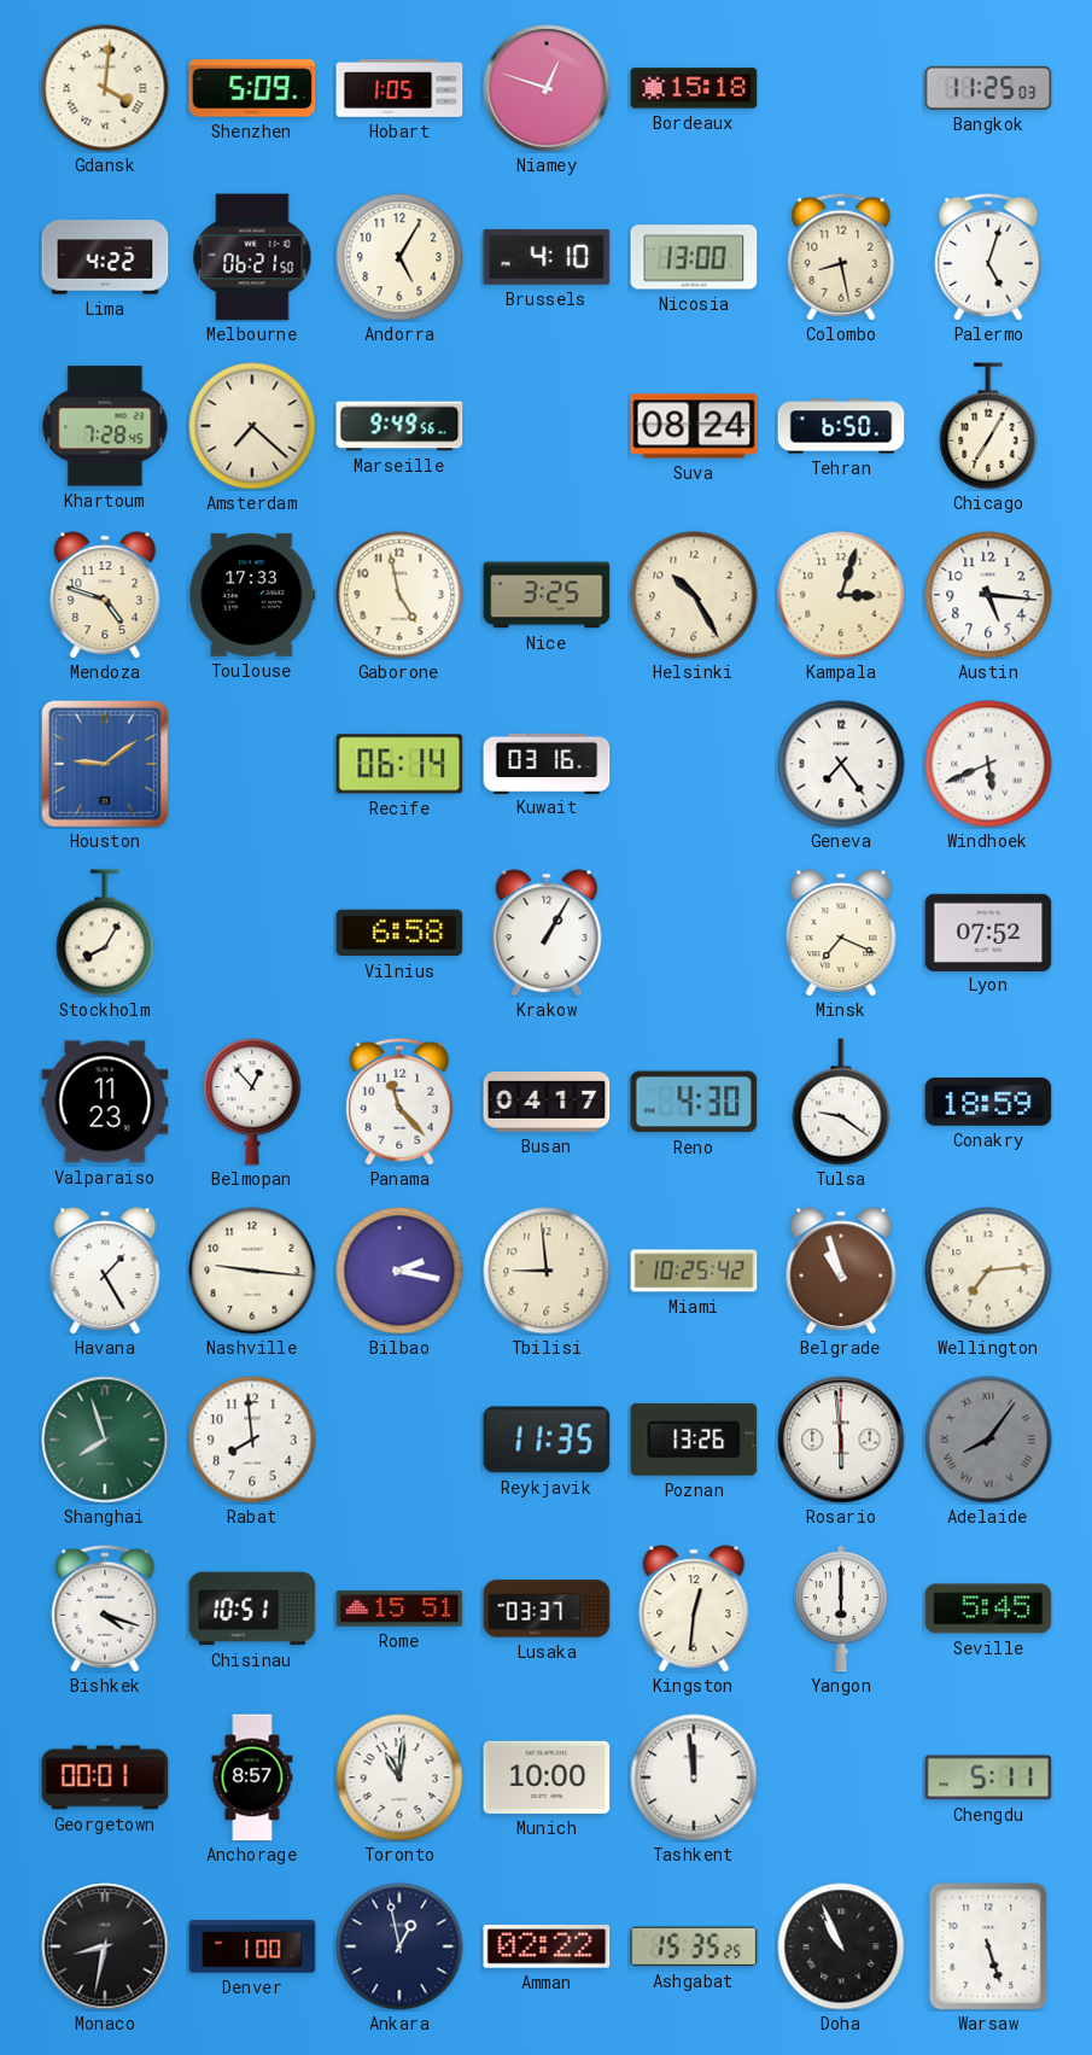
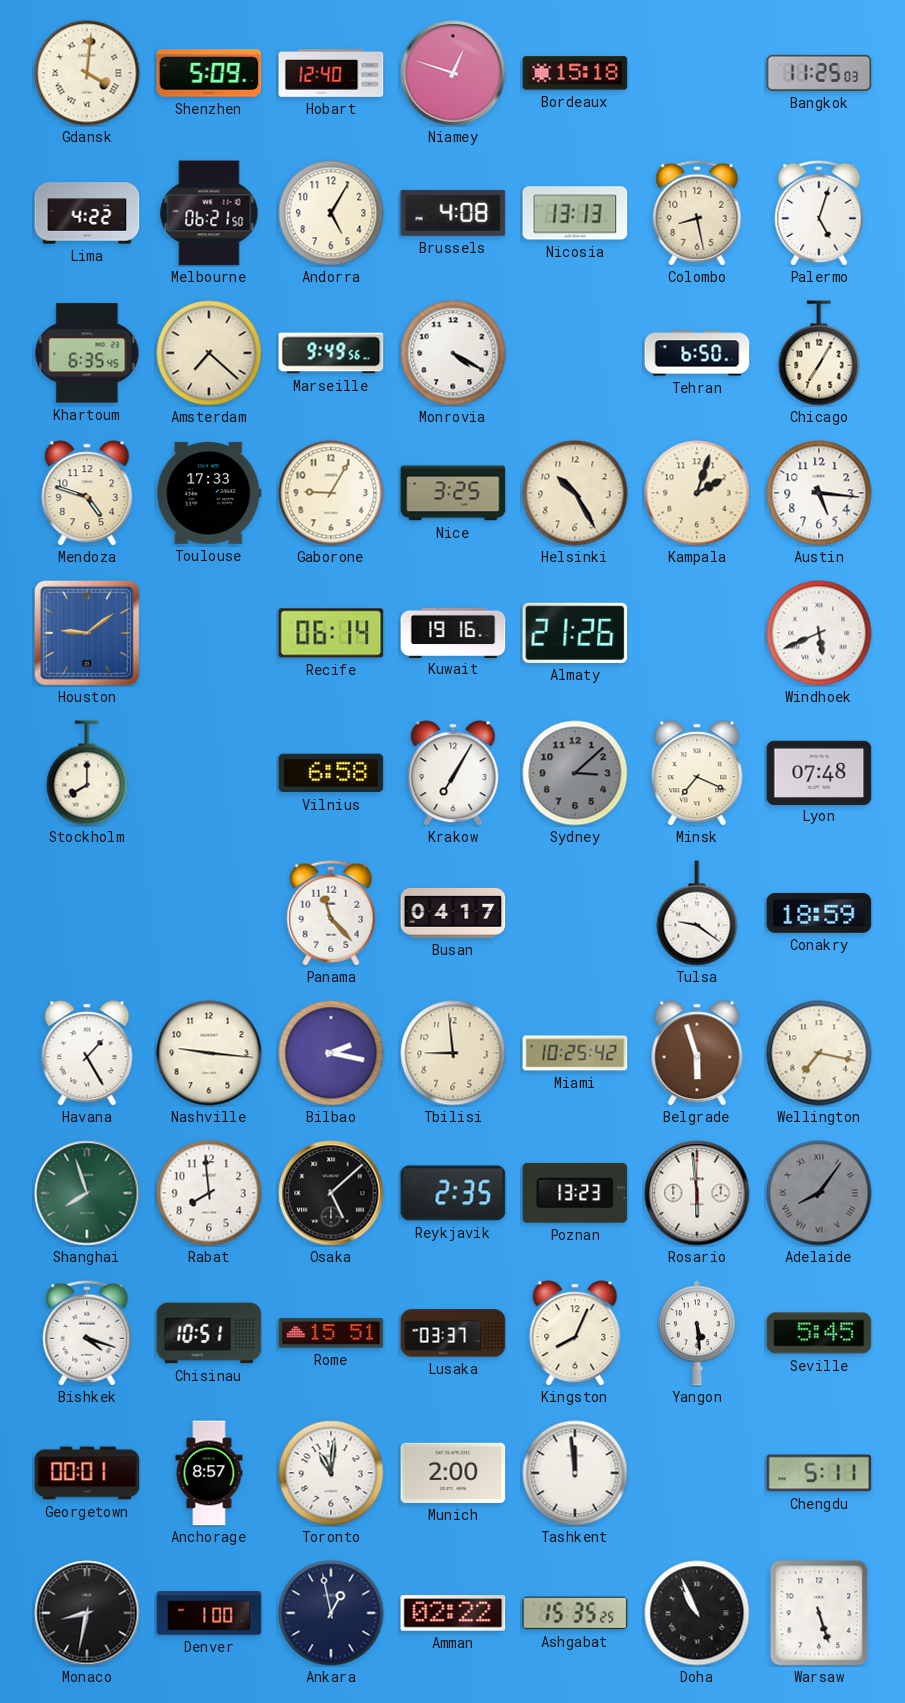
Hobart: 1:05 -> 12:40
Brussels: 4:10 -> 4:08
Nicosia: 13:00 -> 13:13
Khartoum: 7:28 -> 6:35
Monrovia: none -> 4:20
Suva: 08:24 -> none
Gaborone: 4:58 -> 9:05
Kampala: 3:03 -> 2:03
Kuwait: 03:16 -> 19:16
Almaty: none -> 21:26
Geneva: 7:24 -> none
Stockholm: 8:05 -> 8:00
Krakow: 1:05 -> 7:05
Sydney: none -> 3:08
Lyon: 07:52 -> 07:48
Valparaiso: 11:23 -> none
Belmopan: 12:53 -> none
Reno: 4:30 -> none
Belgrade: 10:57 -> 5:57
Wellington: 7:14 -> 7:17
Osaka: none -> 5:08
Reykjavik: 11:35 -> 2:35
Poznan: 13:26 -> 13:23
Kingston: 12:31 -> 8:04
Yangon: 6:00 -> 5:29
Munich: 10:00 -> 2:00
